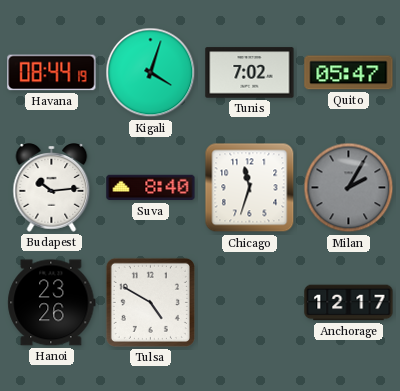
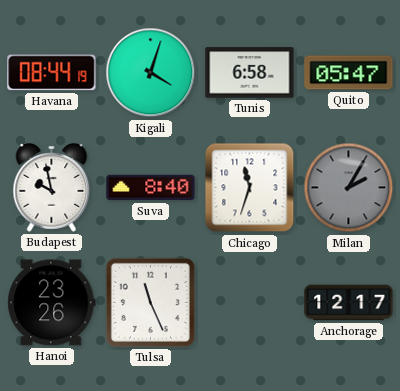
Tunis: 7:02 -> 6:58
Budapest: 10:14 -> 9:58
Tulsa: 4:50 -> 11:26
